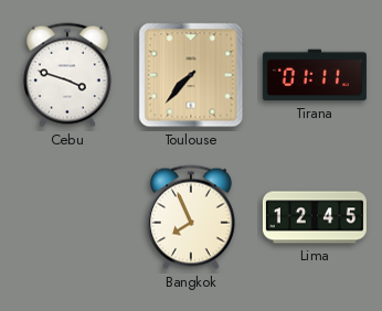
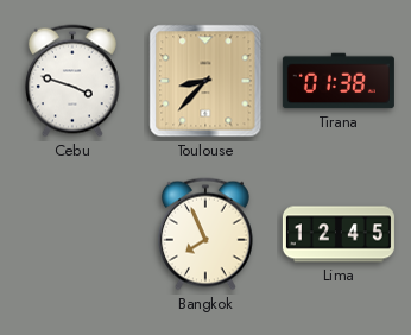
Toulouse: 7:37 -> 8:37
Tirana: 01:11 -> 01:38
